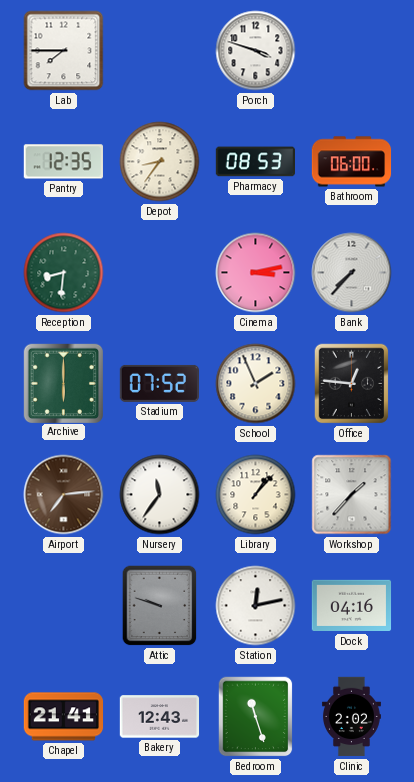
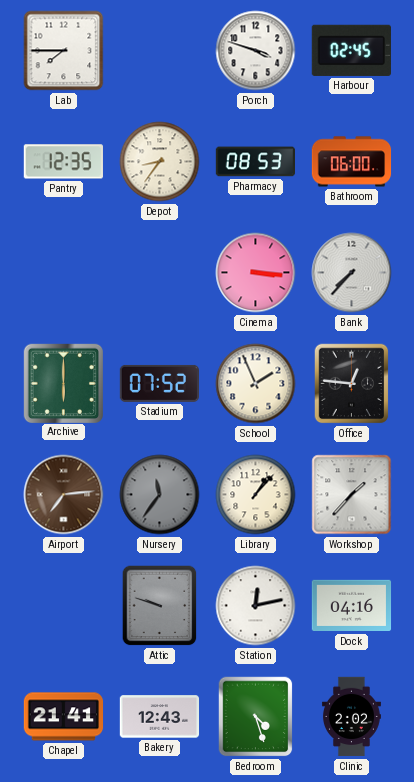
Harbour: none -> 02:45
Reception: 8:31 -> none
Cinema: 3:13 -> 3:16
Nursery dial: white -> grey
Bedroom: 11:27 -> 4:27
